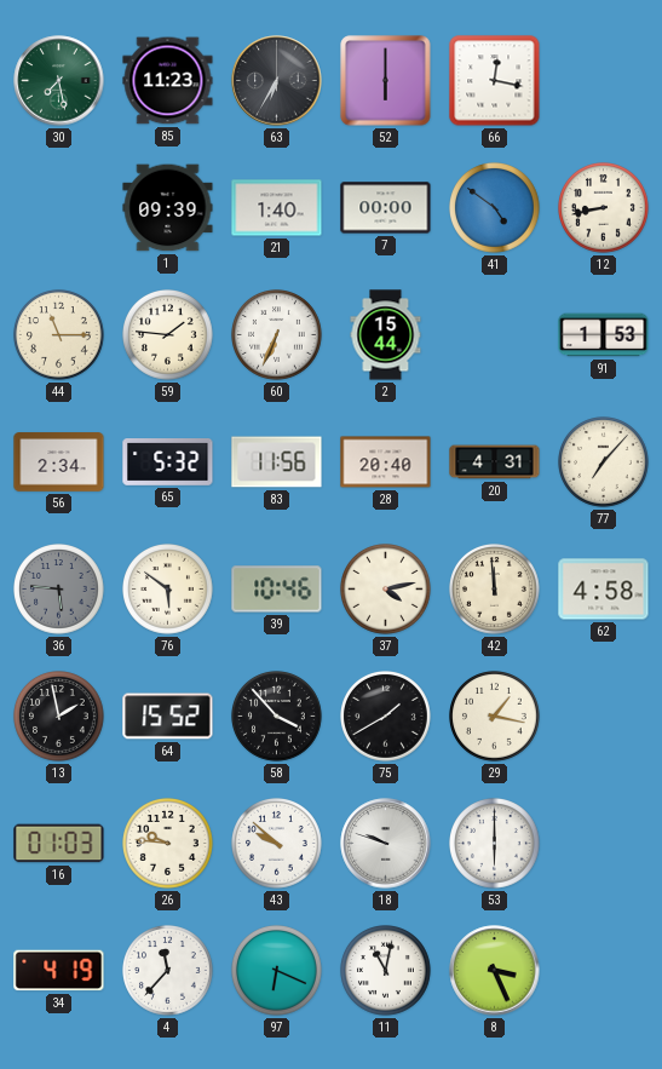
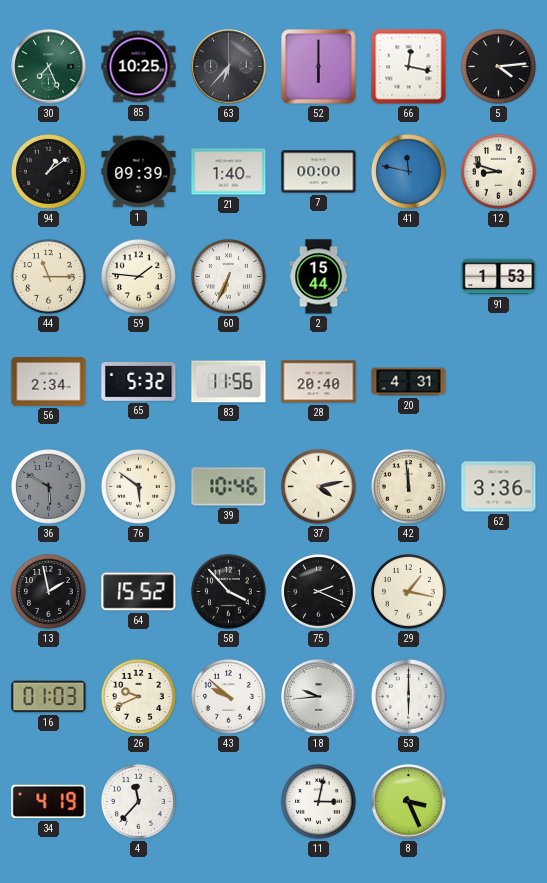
30: 7:28 -> 7:26
85: 11:23 -> 10:25
63: 6:35 -> 6:37
5: none -> 4:14
94: none -> 1:09
41: 4:51 -> 11:47
12: 8:43 -> 8:48
77: 7:07 -> none
36: 5:46 -> 5:50
62: 4:58 -> 3:36
75: 1:40 -> 2:19
26: 9:46 -> 9:41
18: 9:48 -> 9:44
97: 6:19 -> none
11: 11:02 -> 3:02
